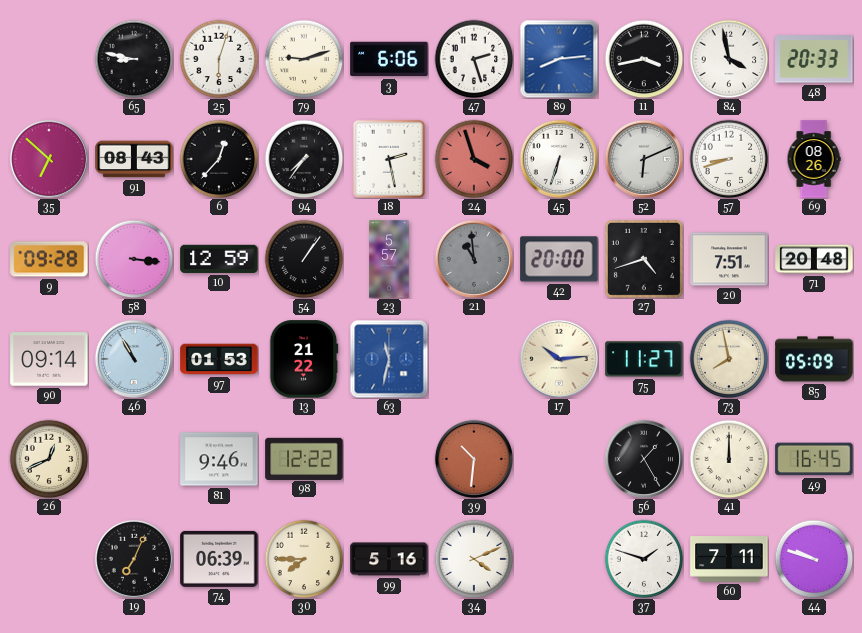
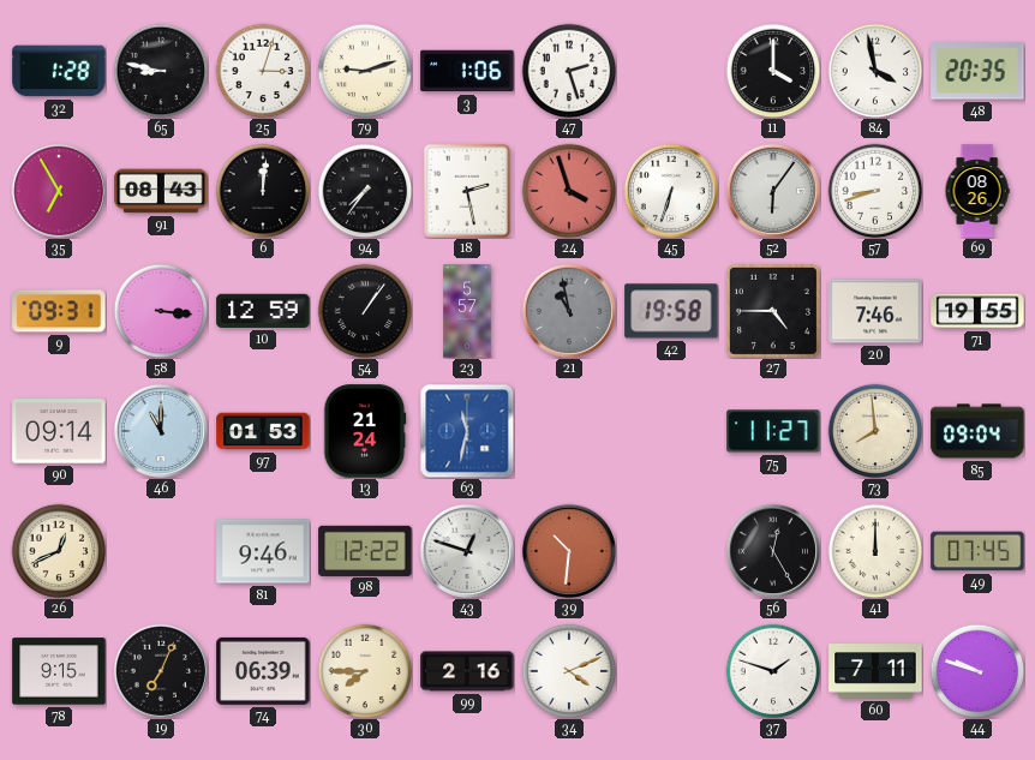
32: none -> 1:28
25: 6:03 -> 3:03
3: 6:06 -> 1:06
89: 8:14 -> none
11: 3:43 -> 4:00
48: 20:33 -> 20:35
35: 6:52 -> 6:55
6: 12:37 -> 12:01
52: 6:11 -> 6:06
9: 09:28 -> 09:31
21: 10:59 -> 10:58
42: 20:00 -> 19:58
27: 4:42 -> 4:45
20: 7:51 -> 7:46
71: 20:48 -> 19:55
46: 10:55 -> 11:00
13: 21:22 -> 21:24
17: 10:14 -> none
73: 7:58 -> 7:59
85: 05:09 -> 09:04
43: none -> 12:48
56: 1:25 -> 12:25
49: 16:45 -> 07:45
78: none -> 9:15
99: 5:16 -> 2:16
